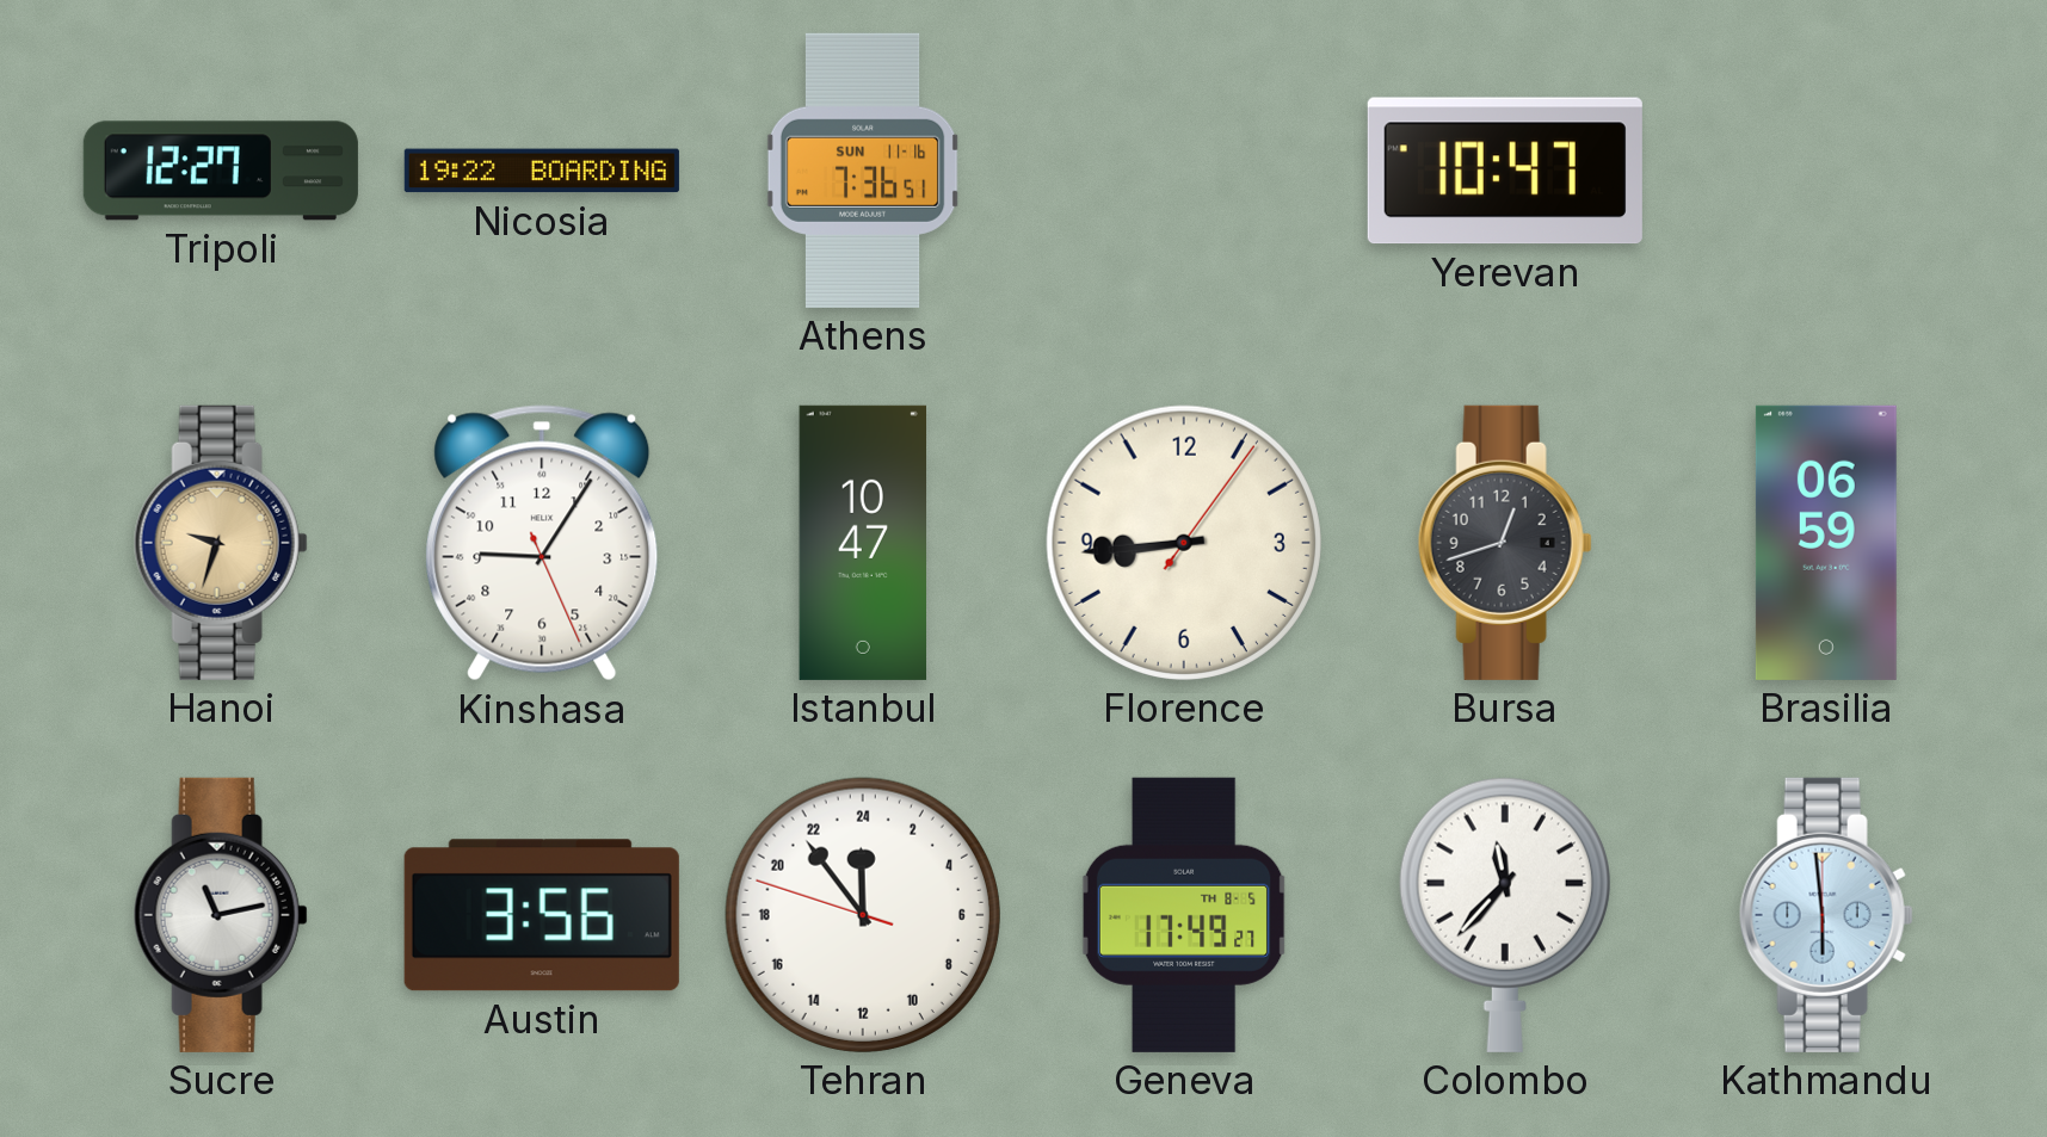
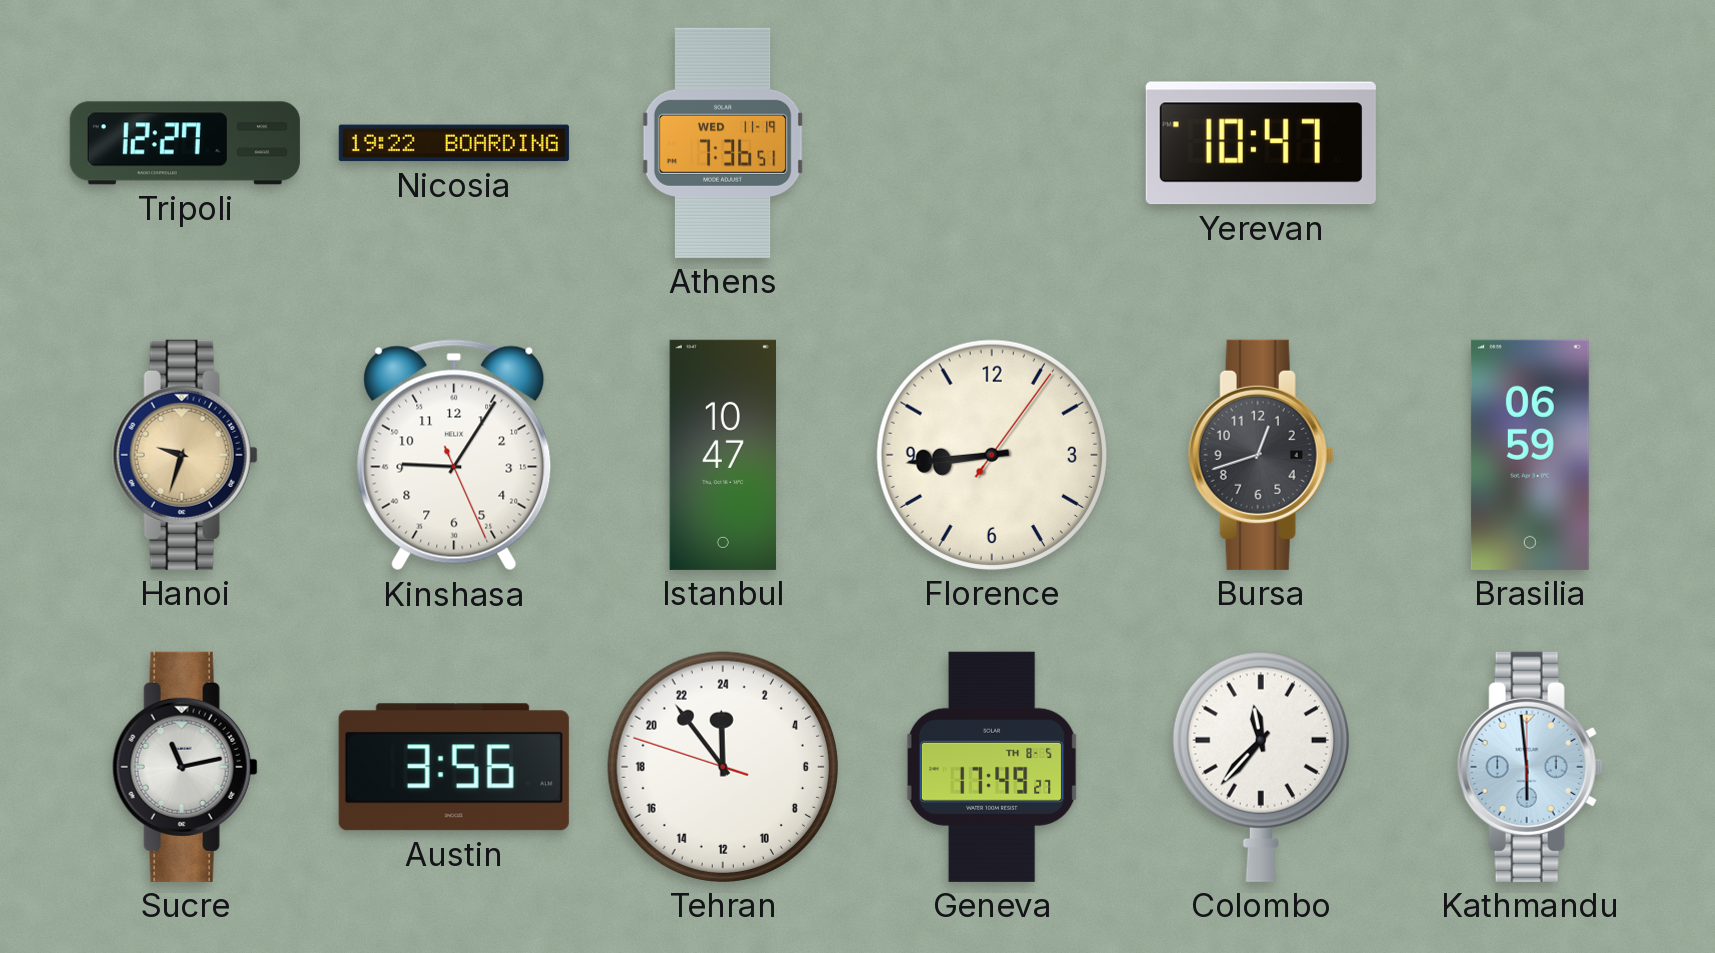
Athens date: SUN 11-16 -> WED 11-19
